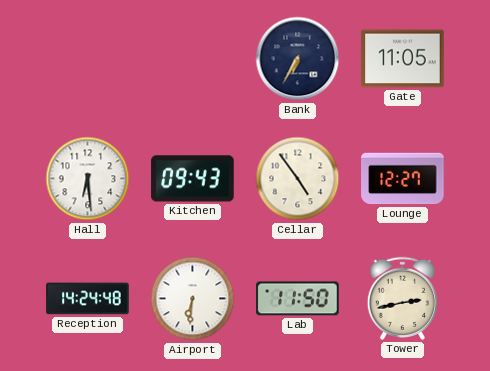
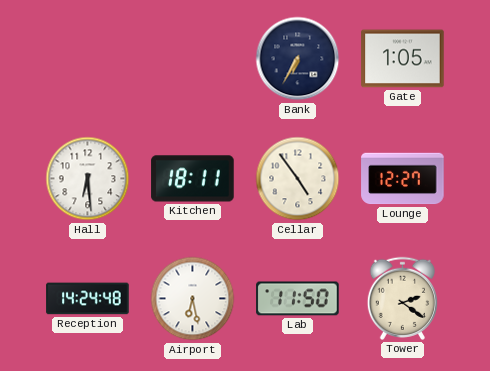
Gate: 11:05 -> 1:05
Kitchen: 09:43 -> 18:11
Airport: 6:31 -> 6:28
Tower: 2:43 -> 2:21
